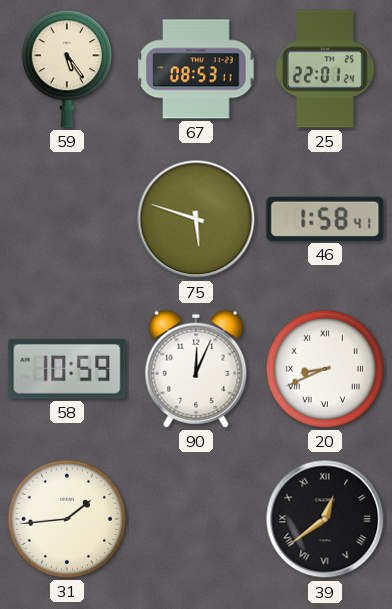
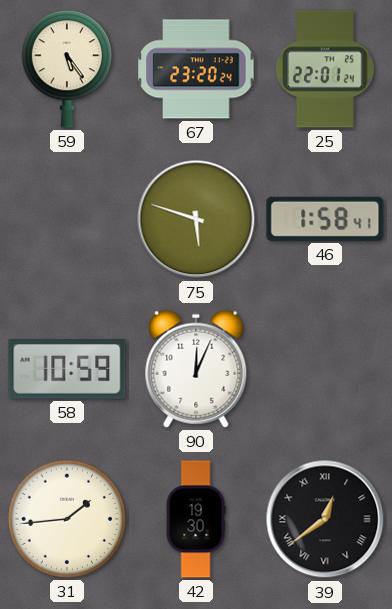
67: 08:53 -> 23:20
20: 8:41 -> none
42: none -> 19:30
